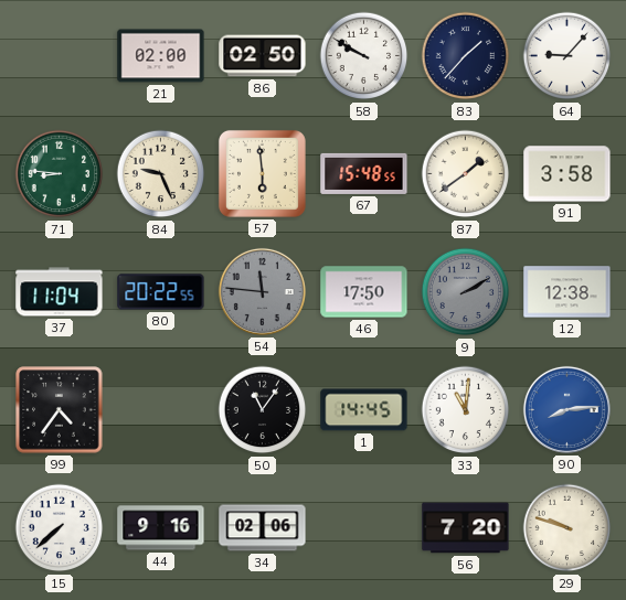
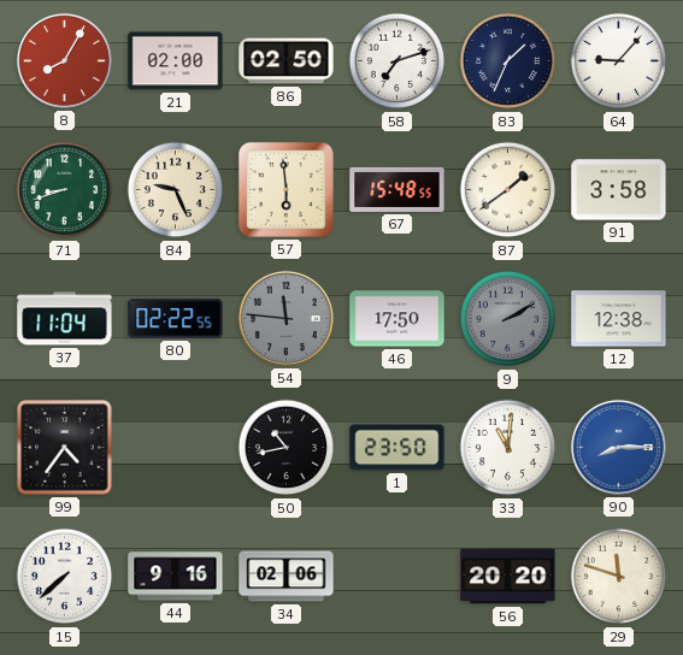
8: none -> 8:05
58: 9:50 -> 7:12
83: 1:37 -> 1:34
71: 8:46 -> 8:42
80: 20:22 -> 02:22
50: 11:06 -> 10:43
1: 14:45 -> 23:50
90: 8:14 -> 8:15
56: 7:20 -> 20:20
29: 9:48 -> 11:48
